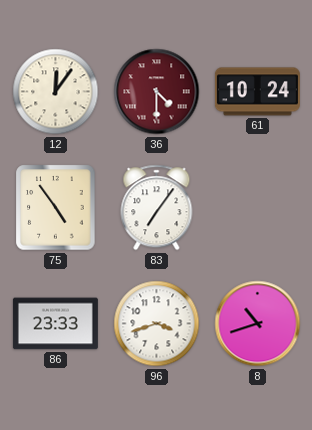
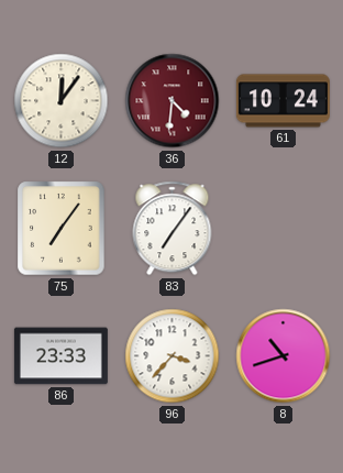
36: 4:30 -> 4:31
75: 4:54 -> 7:06
96: 3:42 -> 3:37
